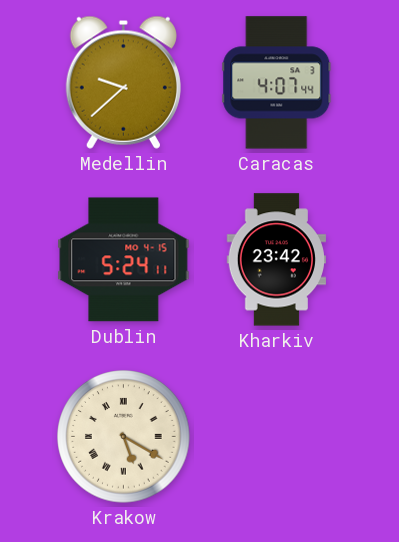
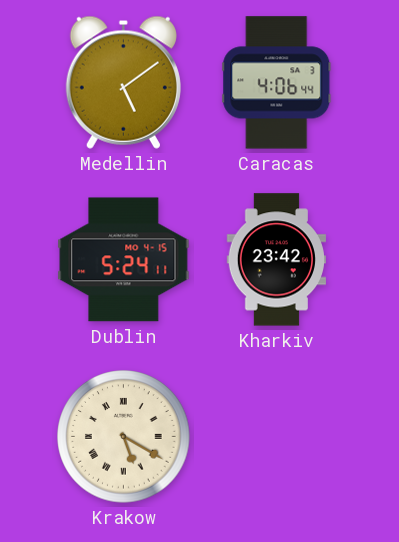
Medellin: 9:38 -> 5:09
Caracas: 4:07 -> 4:06
